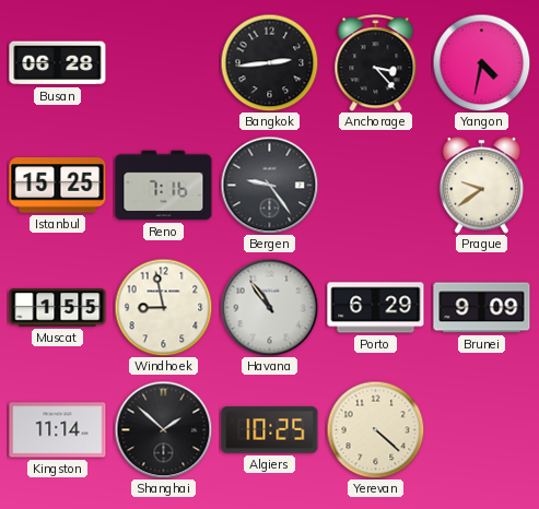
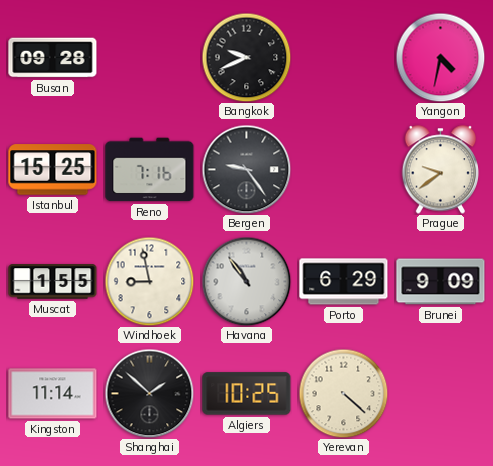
Busan: 06:28 -> 09:28
Bangkok: 2:44 -> 9:41
Anchorage: 3:23 -> none
